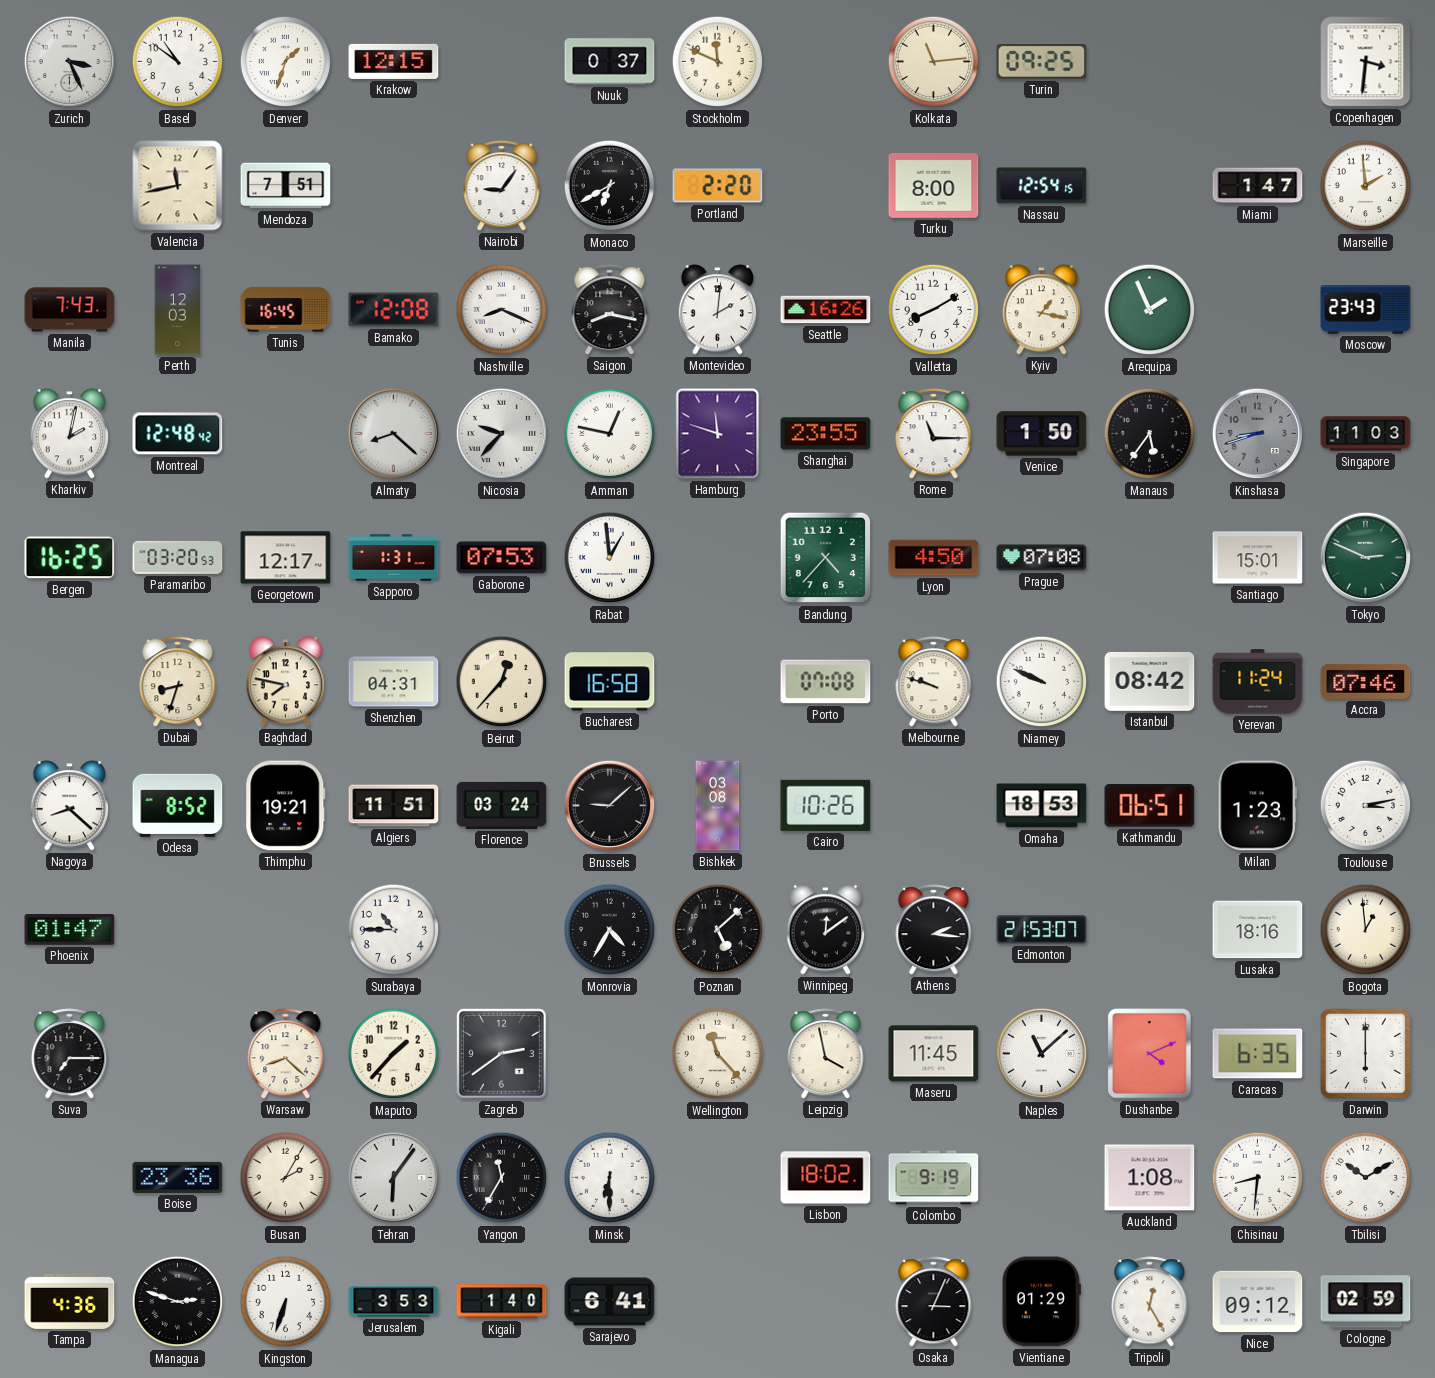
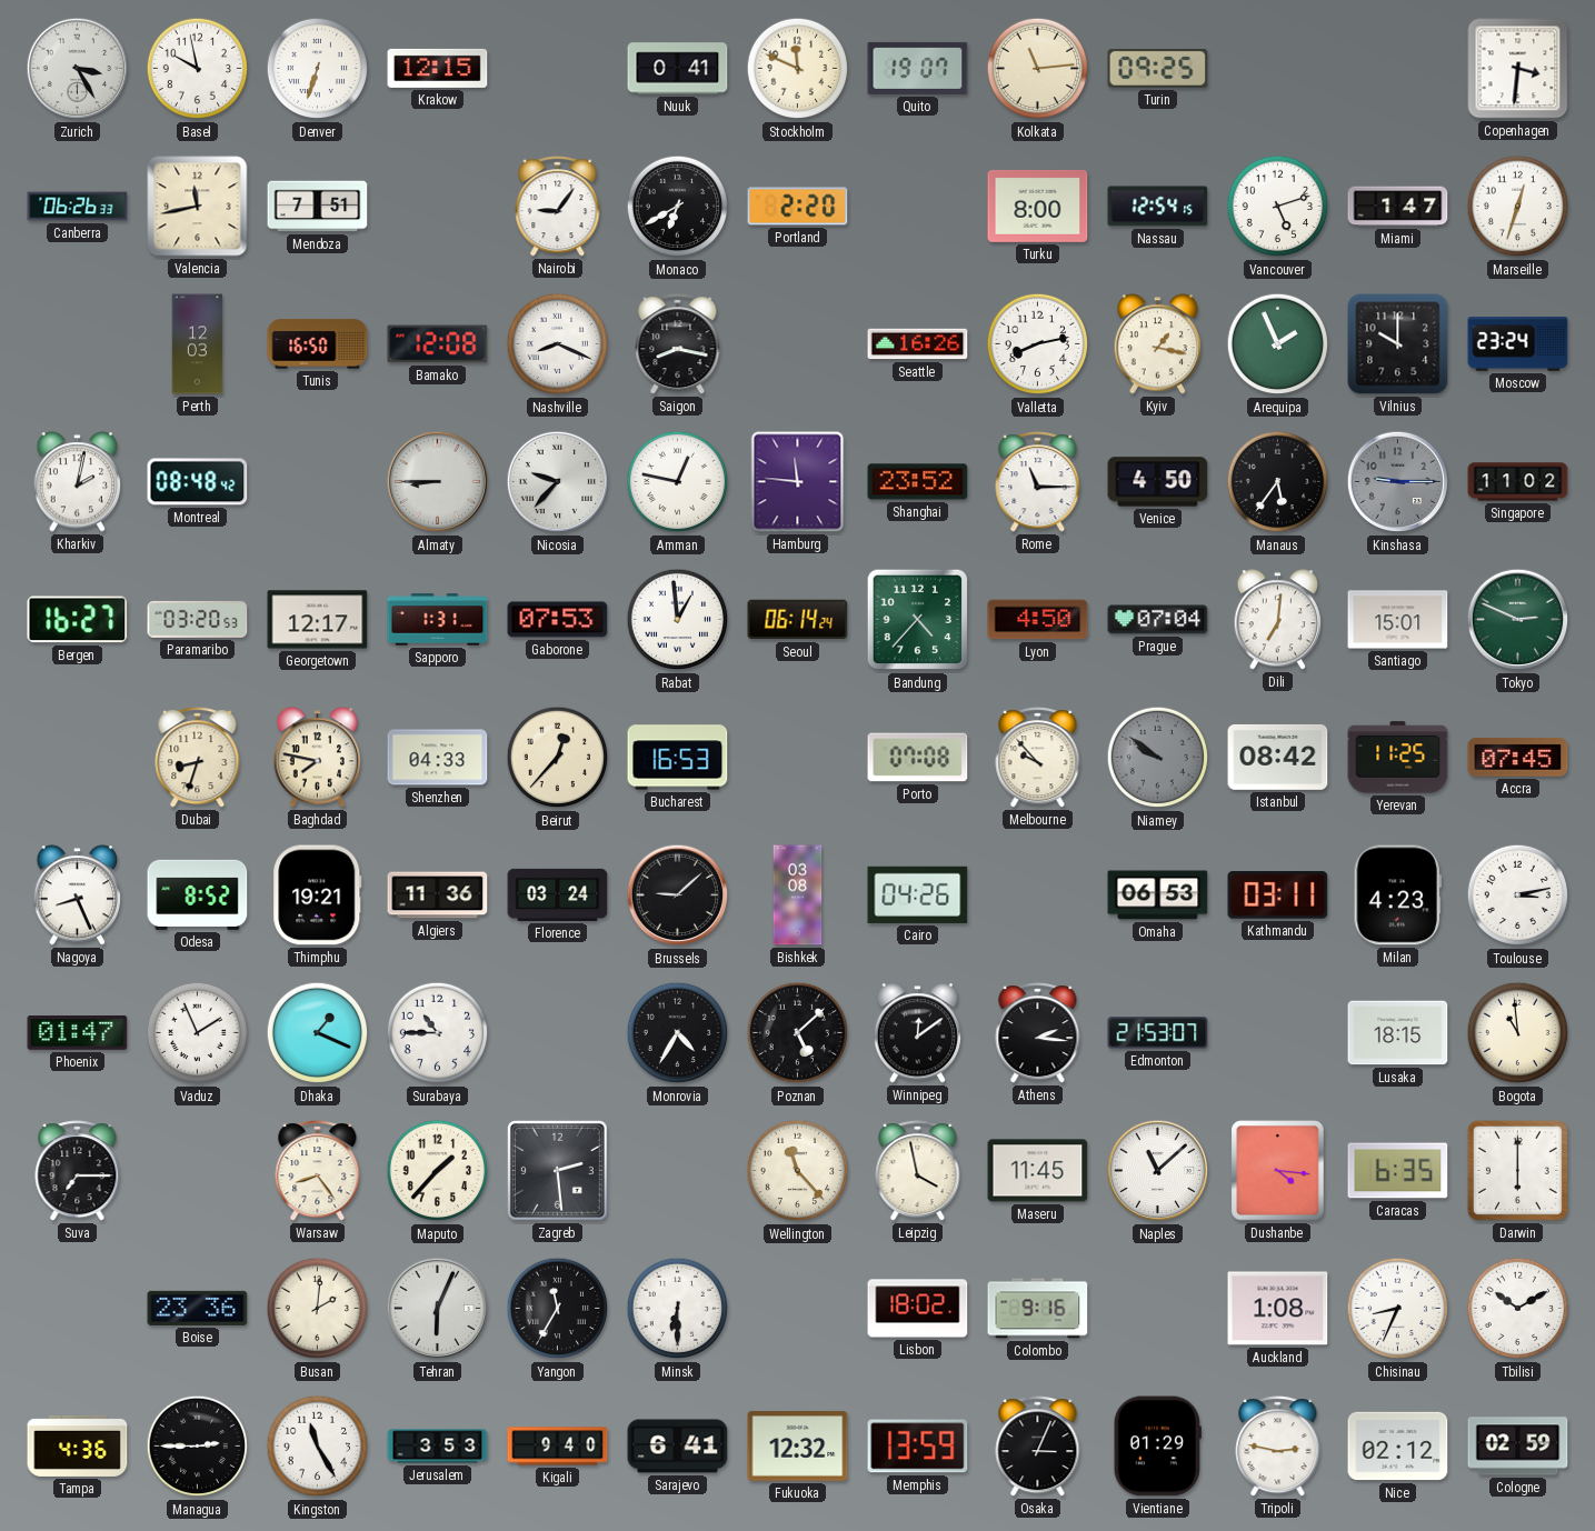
Zurich: 3:26 -> 3:25
Basel: 10:51 -> 9:58
Denver: 1:33 -> 6:33
Nuuk: 0:37 -> 0:41
Quito: none -> 19:07
Canberra: none -> 06:26
Vancouver: none -> 5:12
Marseille: 1:59 -> 12:33
Manila: 7:43 -> none
Tunis: 16:45 -> 16:50
Montevideo: 2:01 -> none
Valletta: 8:10 -> 8:13
Vilnius: none -> 10:00
Moscow: 23:43 -> 23:24
Montreal: 12:48 -> 08:48
Almaty: 8:22 -> 8:45
Hamburg: 11:48 -> 11:46
Shanghai: 23:55 -> 23:52
Venice: 1:50 -> 4:50
Kinshasa: 8:42 -> 9:15
Singapore: 11:03 -> 11:02
Bergen: 16:25 -> 16:27
Seoul: none -> 06:14
Prague: 07:08 -> 07:04
Dili: none -> 7:01
Shenzhen: 04:31 -> 04:33
Bucharest: 16:58 -> 16:53
Melbourne: 9:48 -> 9:53
Niamey: 9:49 -> 9:51
Niamey dial: white -> grey
Yerevan: 11:24 -> 11:25
Accra: 07:46 -> 07:45
Nagoya: 8:22 -> 8:26
Algiers: 11:51 -> 11:36
Cairo: 10:26 -> 04:26
Omaha: 18:53 -> 06:53
Kathmandu: 06:51 -> 03:11
Milan: 1:23 -> 4:23
Vaduz: none -> 1:56
Dhaka: none -> 1:19
Lusaka: 18:16 -> 18:15
Bogota: 12:59 -> 10:59
Warsaw: 8:22 -> 8:24
Zagreb: 2:39 -> 2:29
Dushanbe: 4:11 -> 4:16
Busan: 2:05 -> 2:01
Tehran: 6:06 -> 6:04
Colombo: 9:19 -> 9:16
Chisinau: 8:31 -> 8:34
Managua: 2:48 -> 2:45
Kingston: 6:33 -> 11:25
Kigali: 1:40 -> 9:40
Fukuoka: none -> 12:32
Memphis: none -> 13:59
Tripoli: 12:25 -> 2:47
Nice: 09:12 -> 02:12
